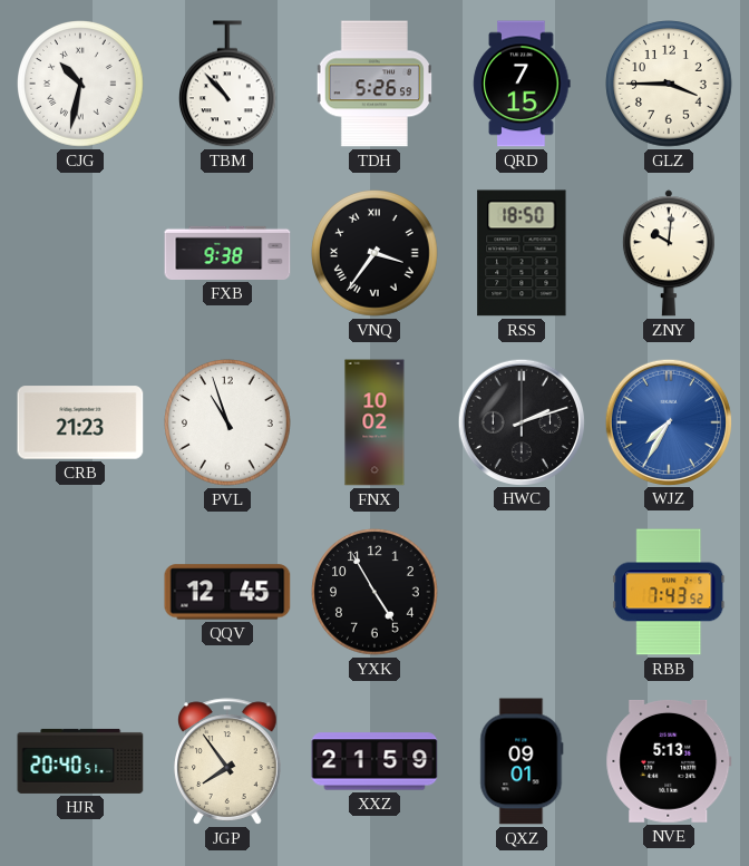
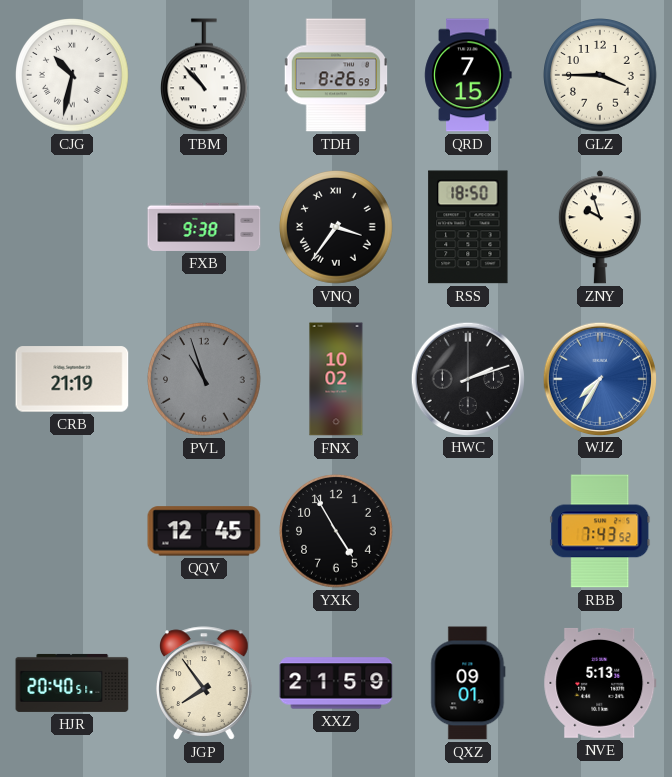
TDH: 5:26 -> 8:26
ZNY: 10:01 -> 9:57
CRB: 21:23 -> 21:19
PVL dial: white -> grey
